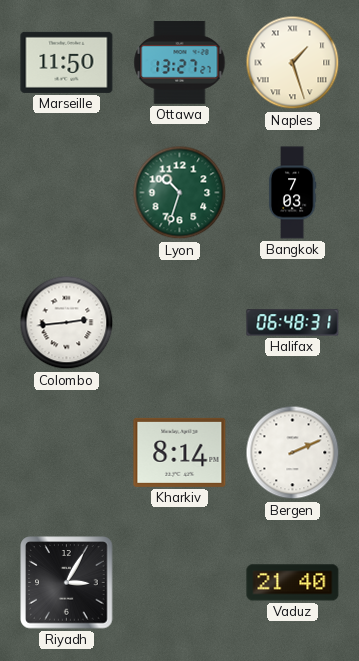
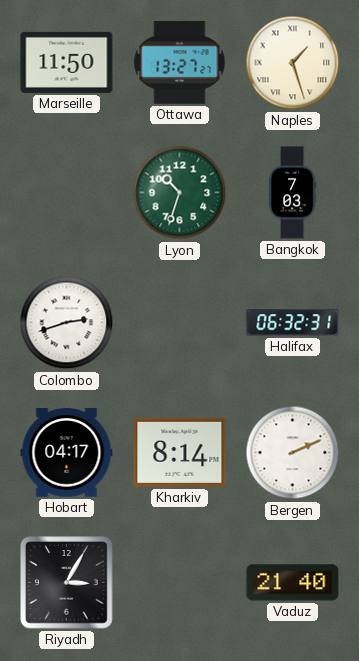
Colombo: 2:44 -> 2:42
Halifax: 06:48 -> 06:32
Hobart: none -> 04:17
